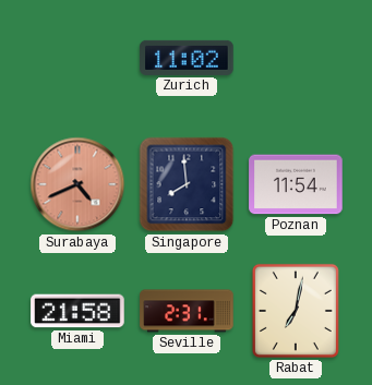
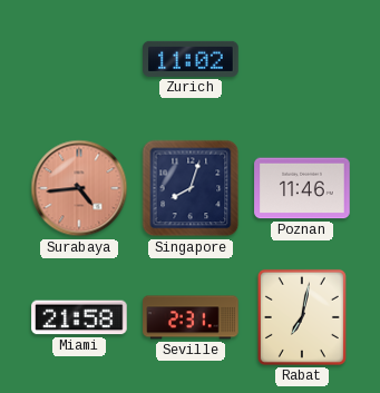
Surabaya: 4:41 -> 4:44
Singapore: 7:59 -> 8:03
Poznan: 11:54 -> 11:46
